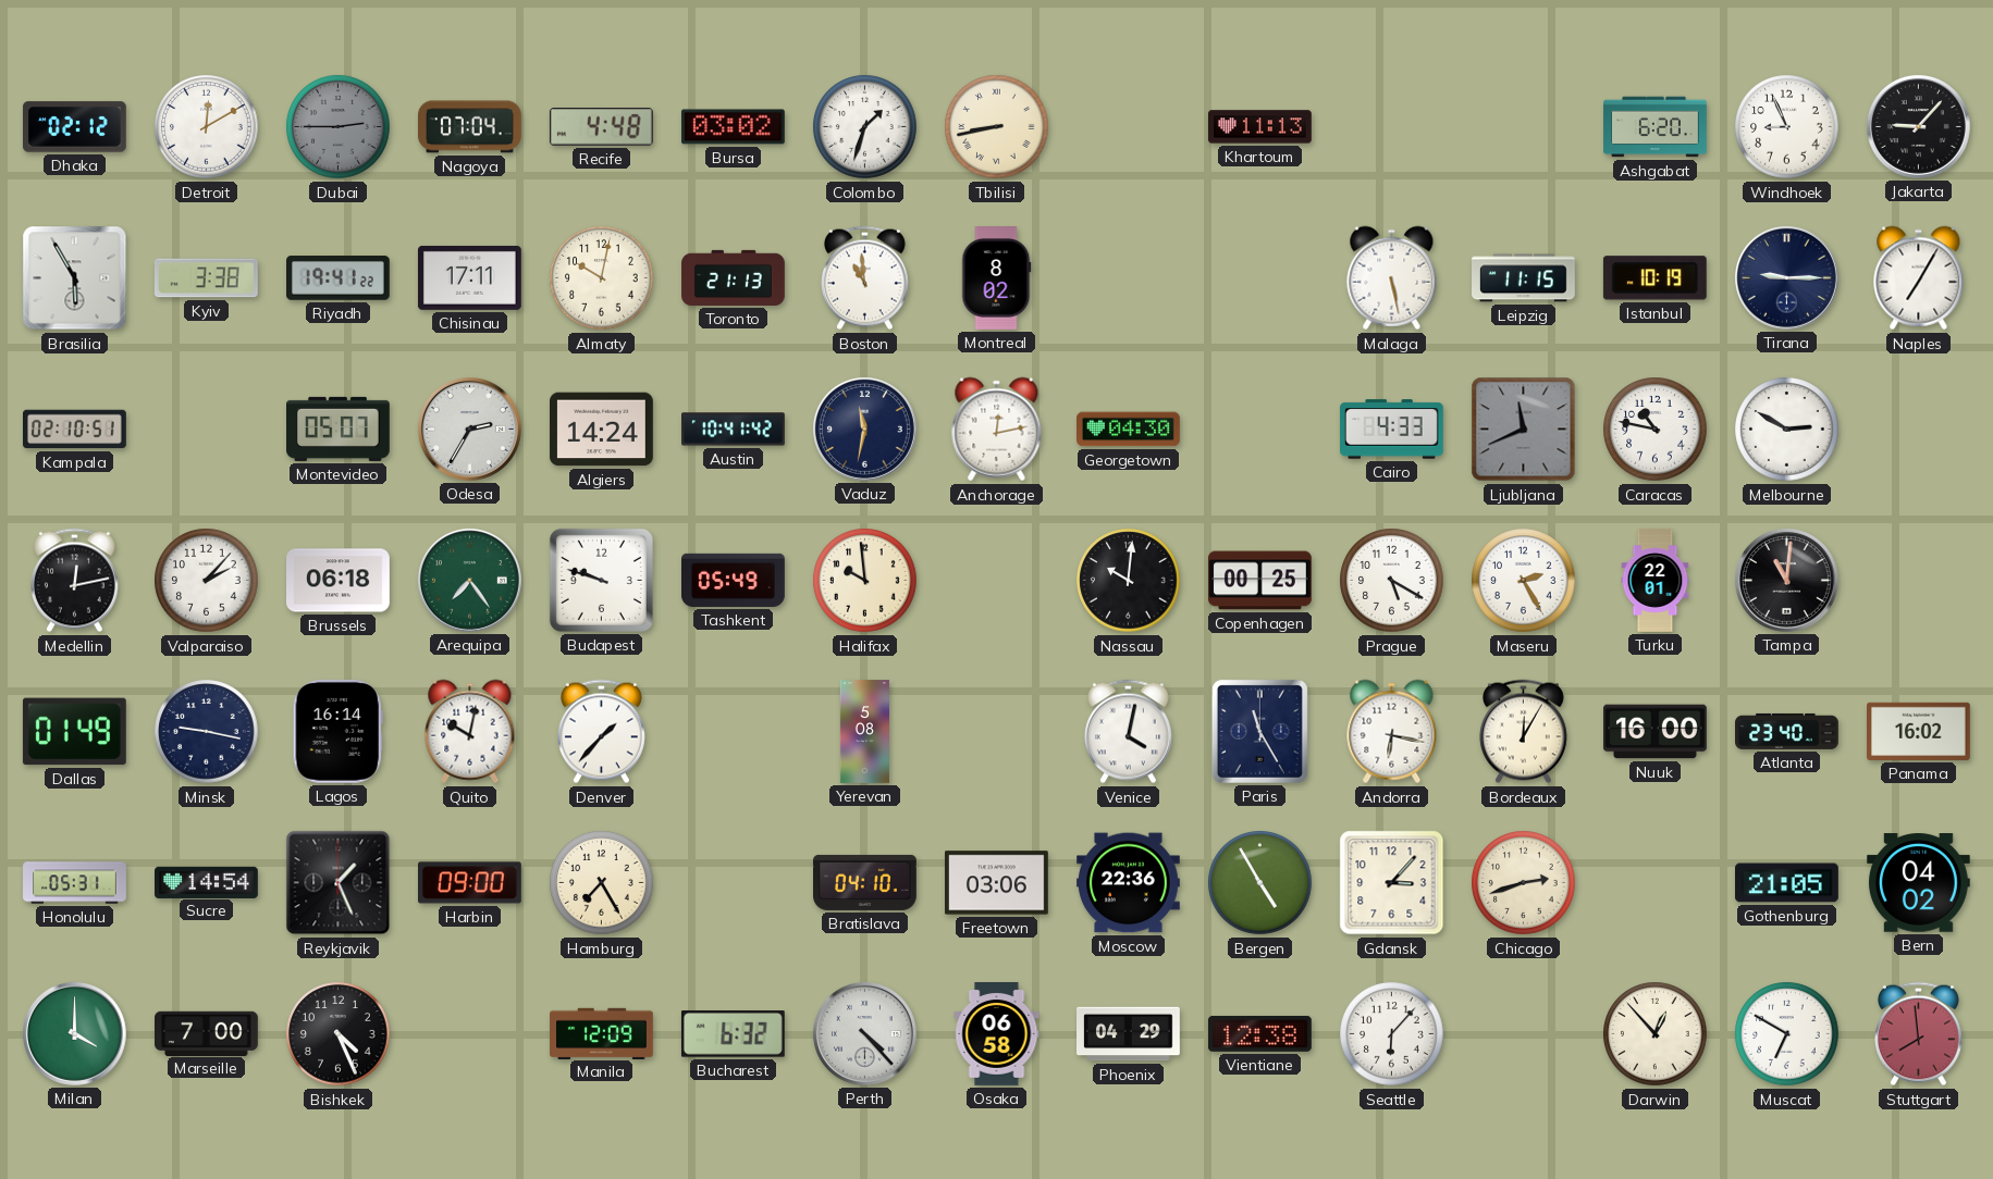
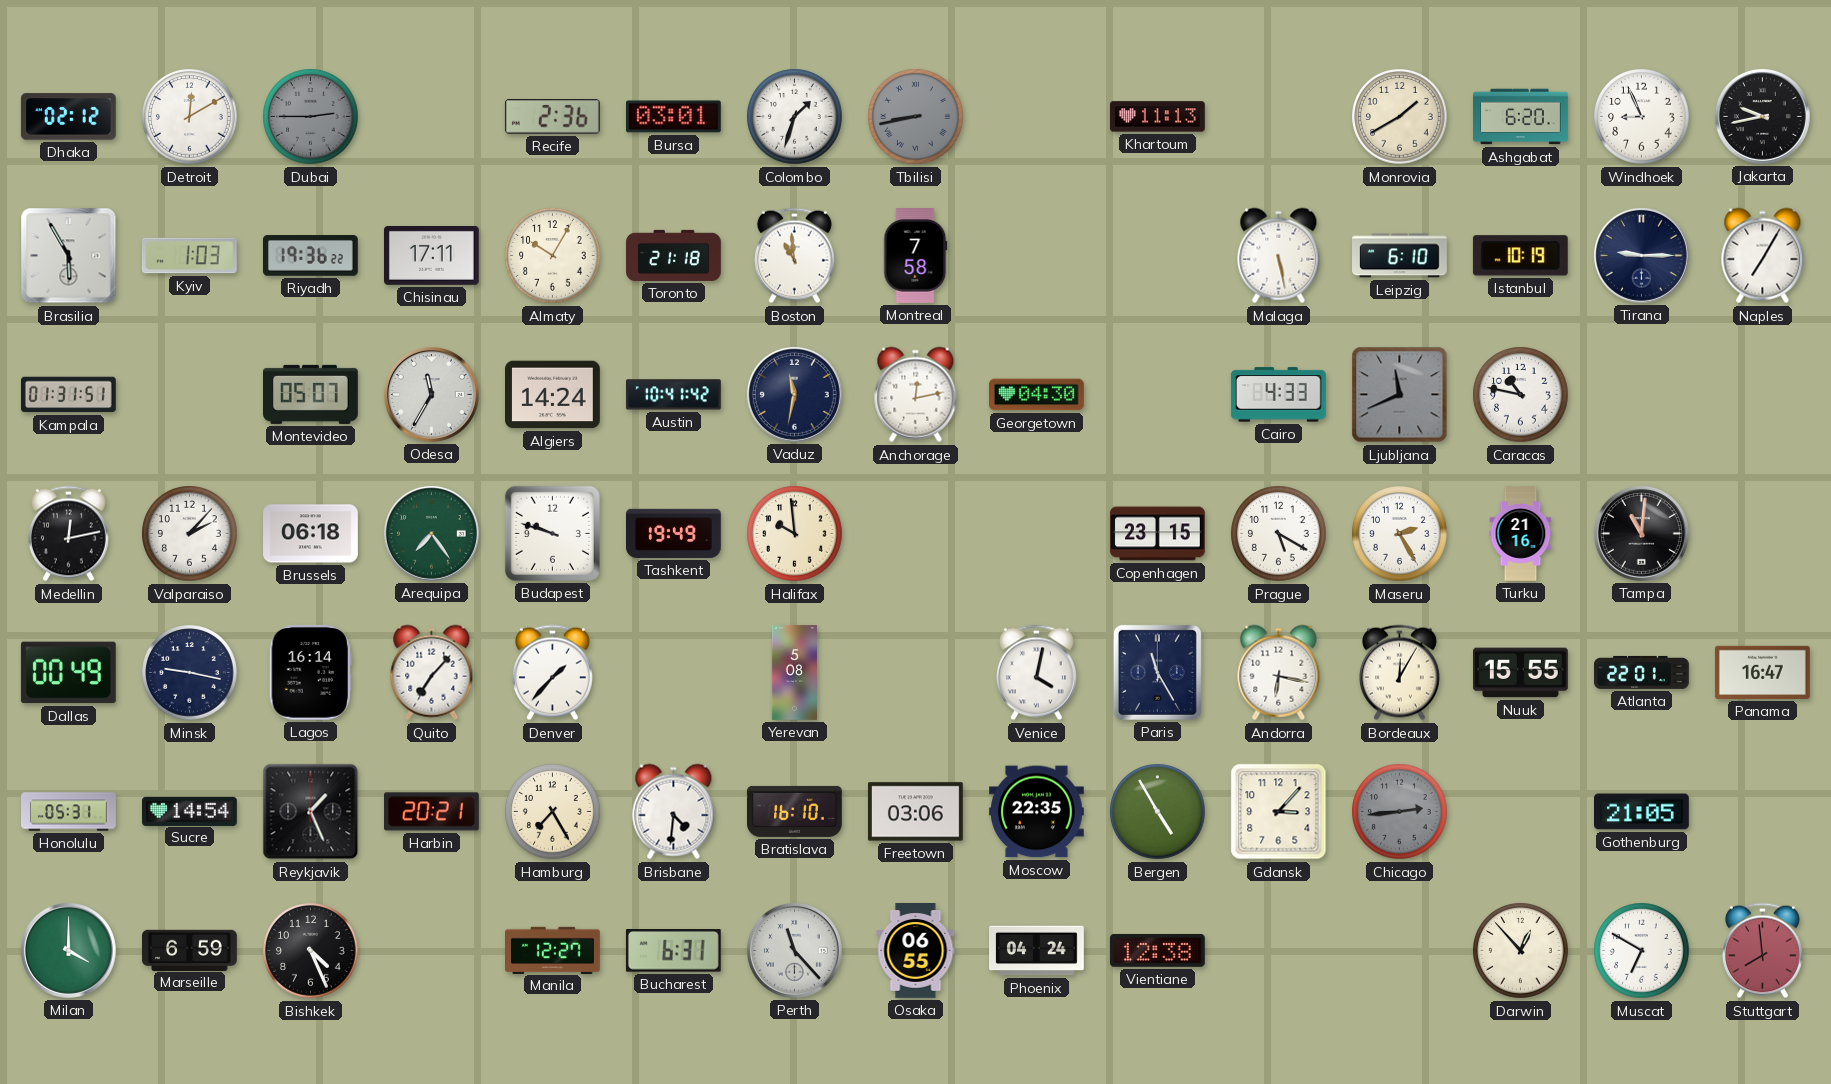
Nagoya: 07:04 -> none
Recife: 4:48 -> 2:36
Bursa: 03:02 -> 03:01
Tbilisi dial: cream -> grey
Monrovia: none -> 1:40
Jakarta: 9:07 -> 9:43
Kyiv: 3:38 -> 1:03
Riyadh: 19:41 -> 19:36
Almaty: 10:02 -> 10:05
Toronto: 21:13 -> 21:18
Montreal: 8:02 -> 7:58
Leipzig: 11:15 -> 6:10
Kampala: 02:10 -> 01:31
Odesa: 2:35 -> 11:35
Melbourne: 2:50 -> none
Tashkent: 05:49 -> 19:49
Nassau: 10:01 -> none
Copenhagen: 00:25 -> 23:15
Turku: 22:01 -> 21:16
Dallas: 01:49 -> 00:49
Quito: 10:02 -> 7:07
Nuuk: 16:00 -> 15:55
Atlanta: 23:40 -> 22:01
Panama: 16:02 -> 16:47
Harbin: 09:00 -> 20:21
Brisbane: none -> 4:31
Bratislava: 04:10 -> 16:10
Moscow: 22:36 -> 22:35
Chicago: 2:42 -> 2:44
Chicago dial: cream -> grey
Bern: 04:02 -> none
Marseille: 7:00 -> 6:59
Manila: 12:09 -> 12:27
Bucharest: 6:32 -> 6:31
Perth: 4:23 -> 11:23
Osaka: 06:58 -> 06:55
Phoenix: 04:29 -> 04:24
Seattle: 6:07 -> none
